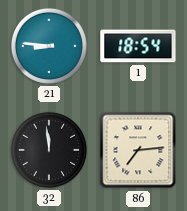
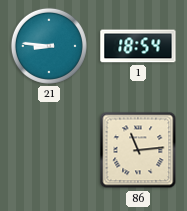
32: 11:59 -> none
86: 7:14 -> 11:14
